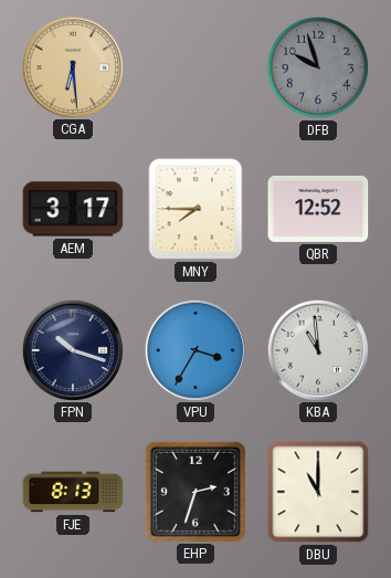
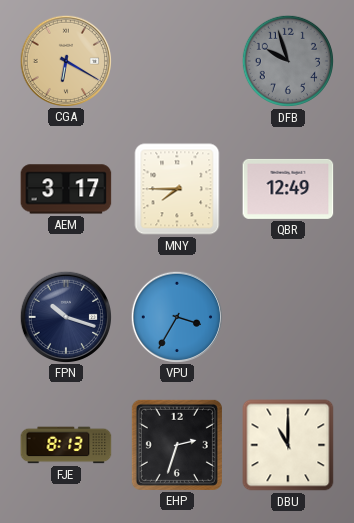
CGA: 6:29 -> 6:20
QBR: 12:52 -> 12:49
KBA: 10:59 -> none
